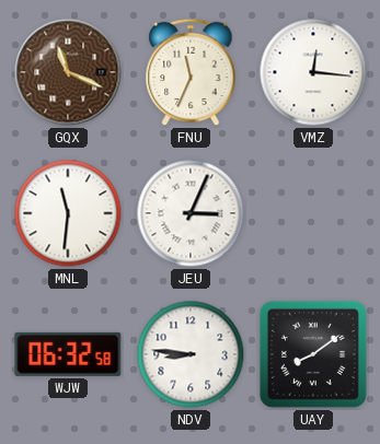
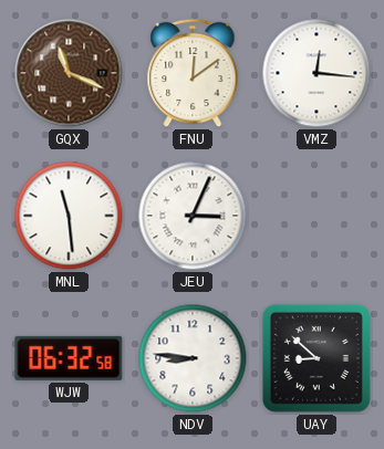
FNU: 11:34 -> 12:09
MNL: 11:31 -> 11:29
UAY: 8:09 -> 8:52
